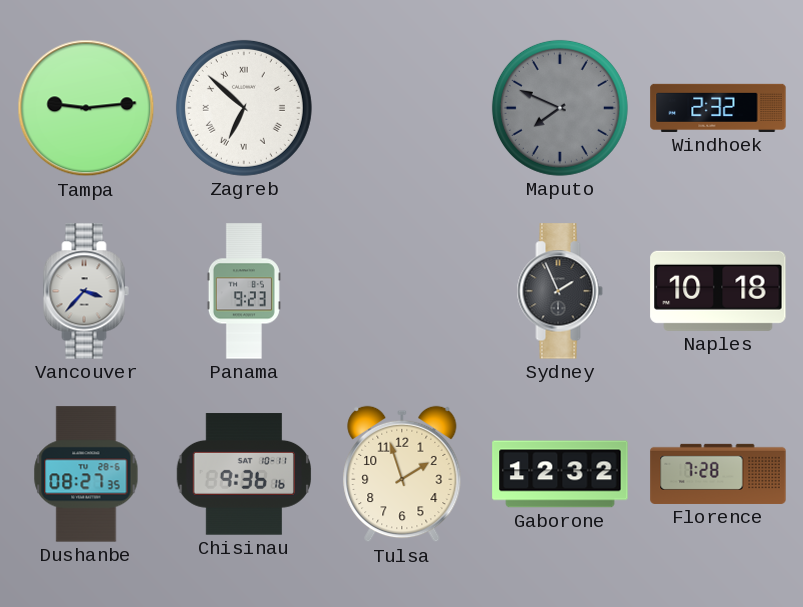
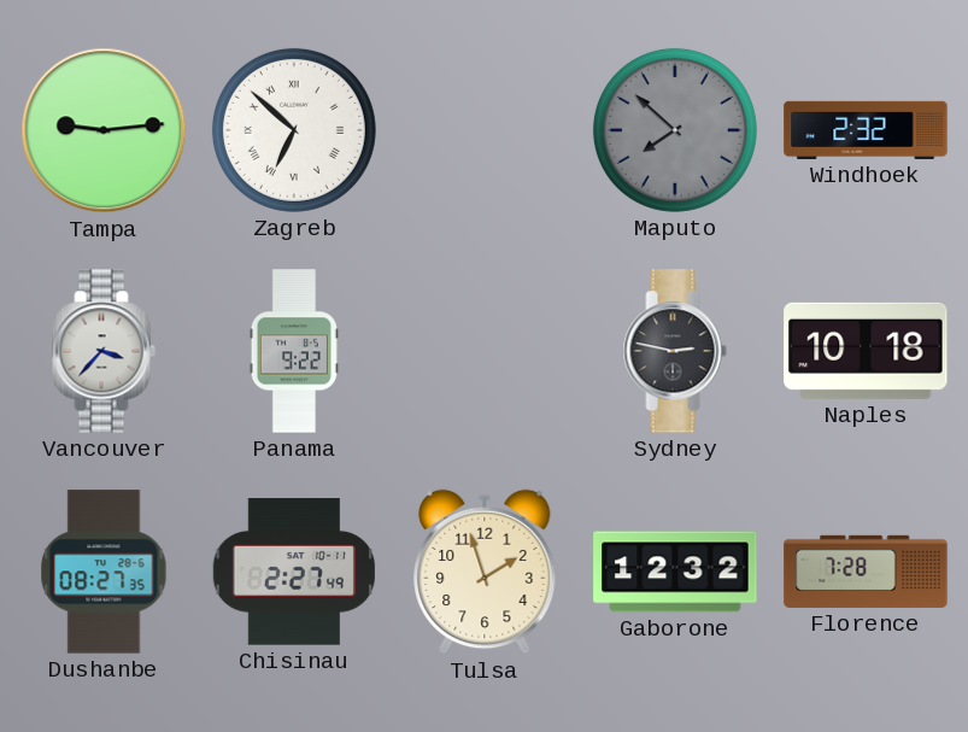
Maputo: 7:49 -> 7:52
Panama: 9:23 -> 9:22
Sydney: 1:56 -> 2:47
Chisinau: 9:36 -> 2:27
